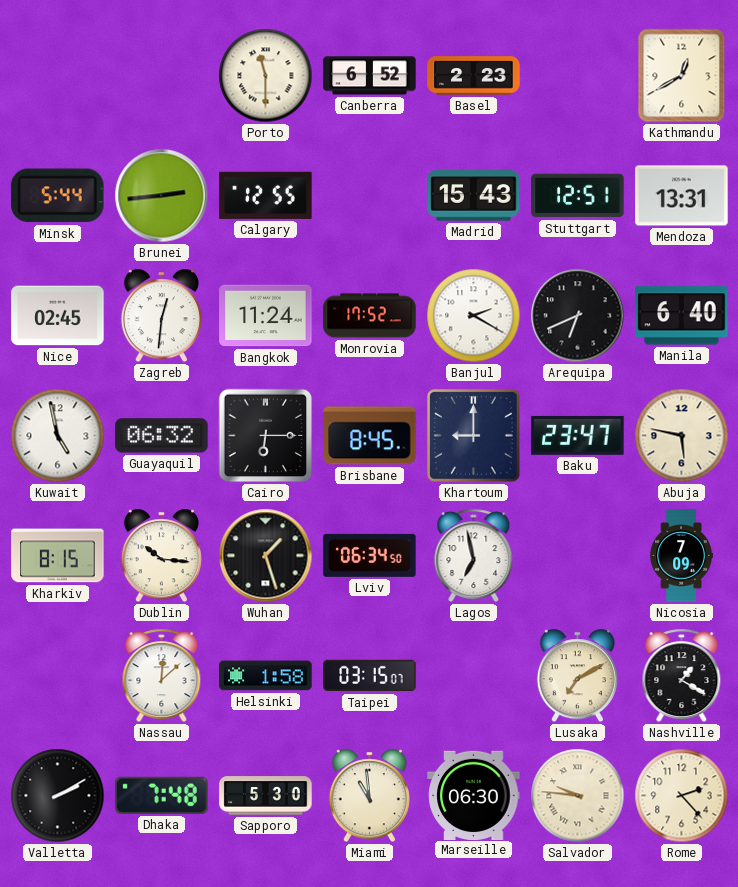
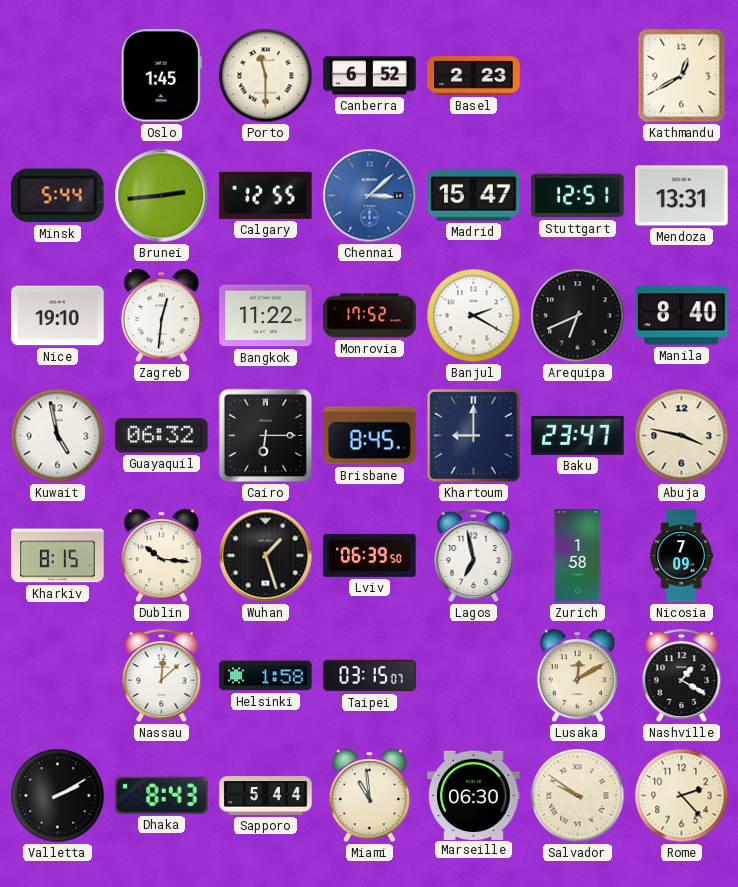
Oslo: none -> 1:45
Chennai: none -> 3:08
Madrid: 15:43 -> 15:47
Nice: 02:45 -> 19:10
Bangkok: 11:24 -> 11:22
Manila: 6:40 -> 8:40
Abuja: 5:47 -> 3:47
Lviv: 06:34 -> 06:39
Zurich: none -> 1:58
Lusaka: 7:10 -> 12:10
Dhaka: 7:48 -> 8:43
Sapporo: 5:30 -> 5:44
Salvador: 9:46 -> 9:51
